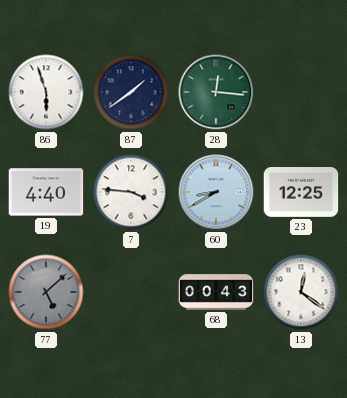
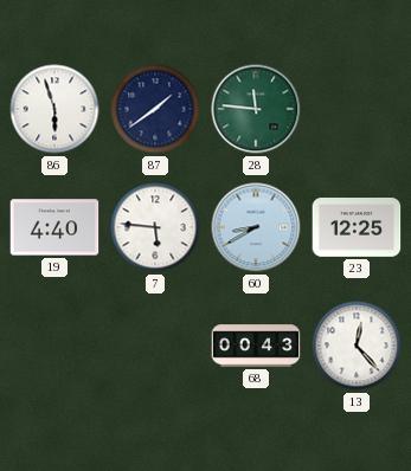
28: 12:16 -> 11:46
7: 3:46 -> 5:46
77: 5:08 -> none
13: 12:21 -> 12:23
